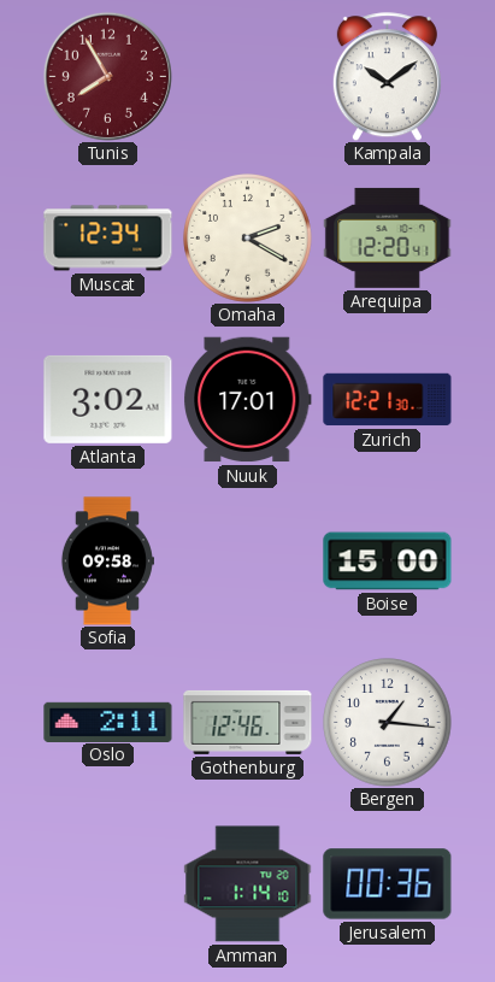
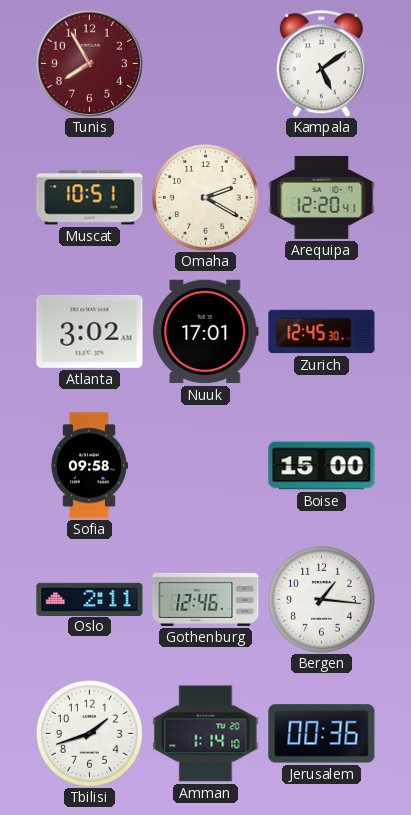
Kampala: 10:09 -> 5:09
Muscat: 12:34 -> 10:51
Zurich: 12:21 -> 12:45
Tbilisi: none -> 1:42
